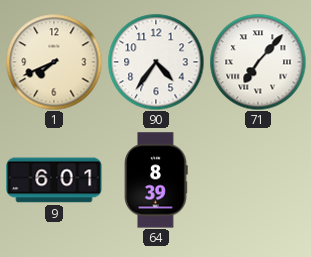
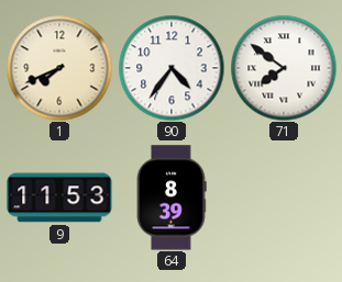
71: 7:07 -> 7:51
9: 6:01 -> 11:53
